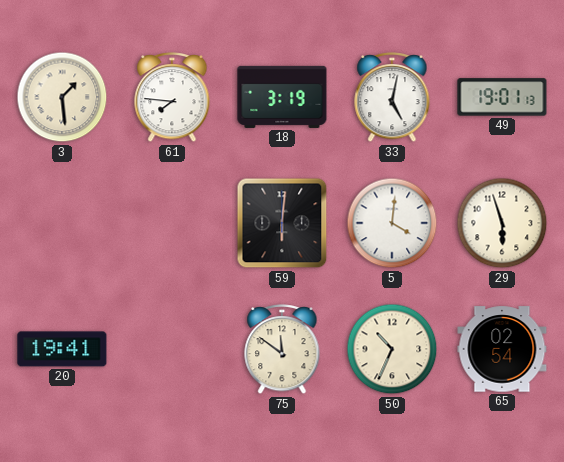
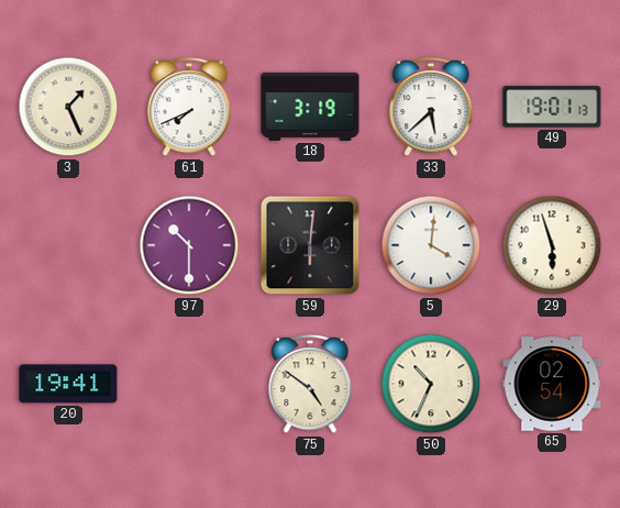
3: 1:29 -> 1:26
61: 7:46 -> 7:41
33: 5:02 -> 5:38
97: none -> 10:30
75: 11:51 -> 4:51
